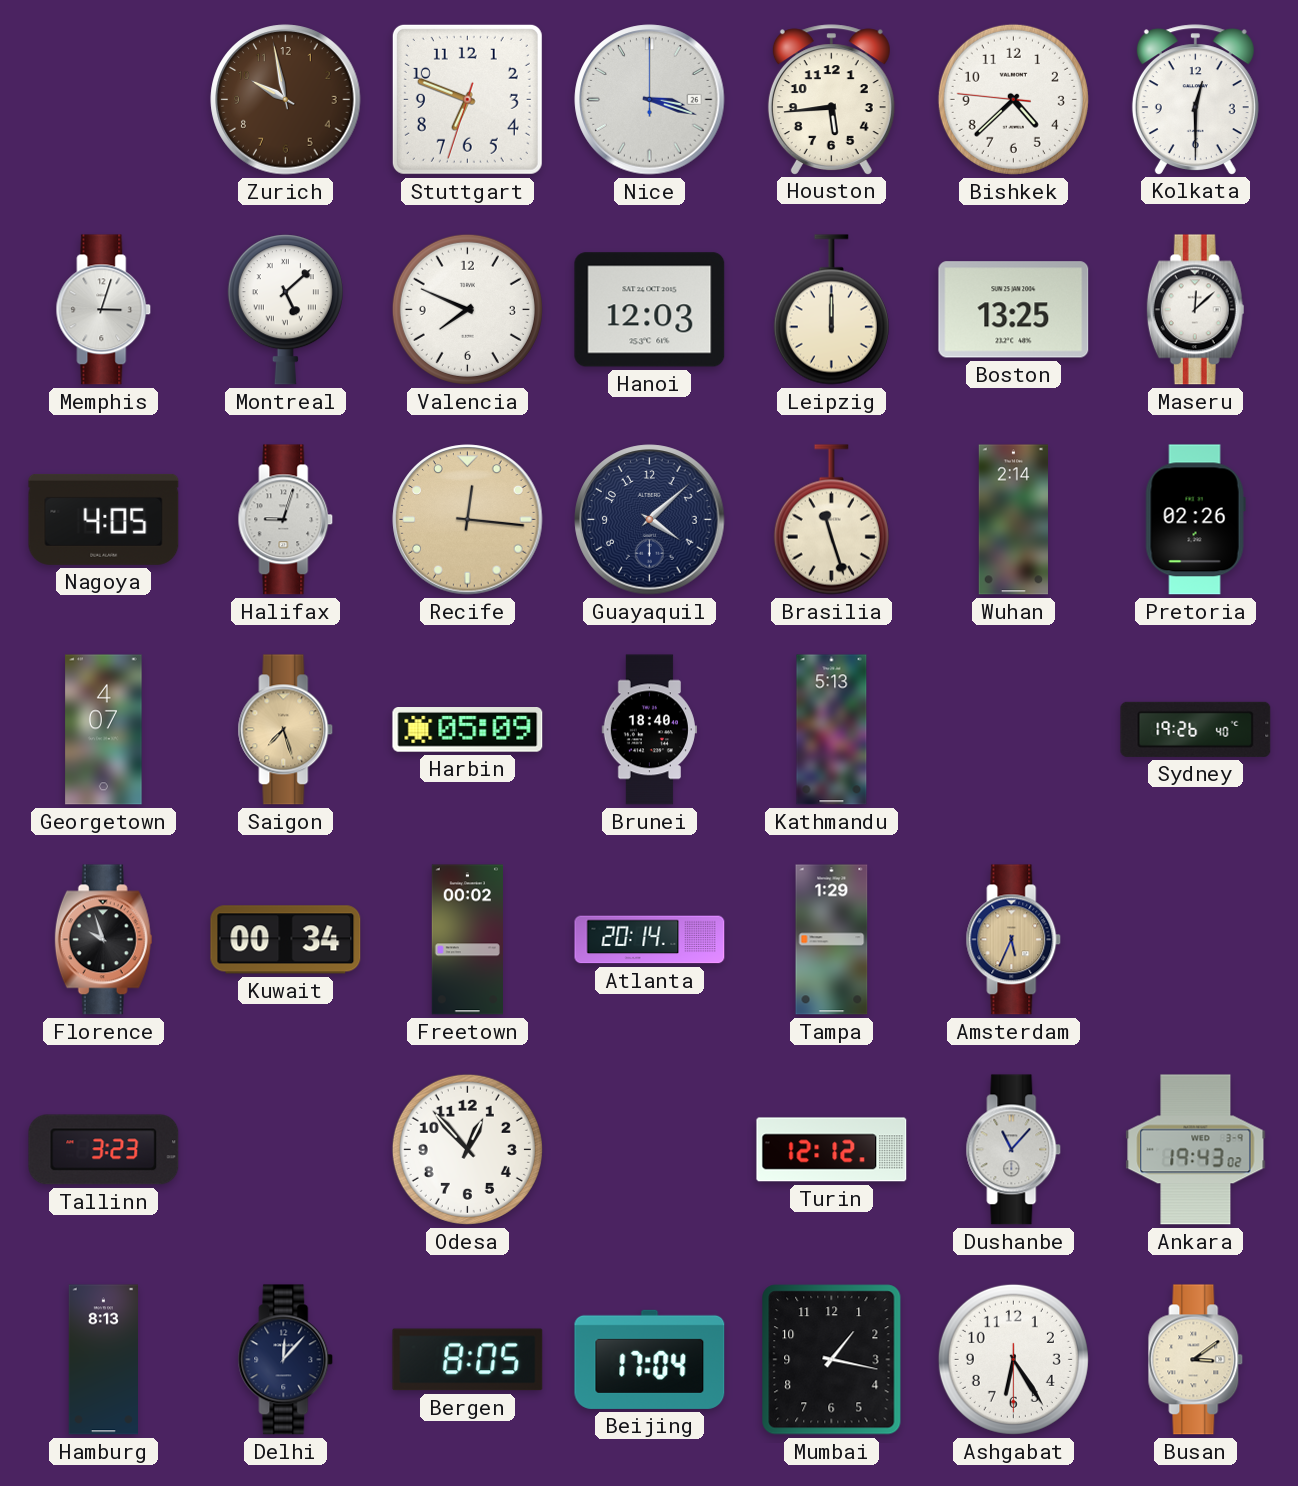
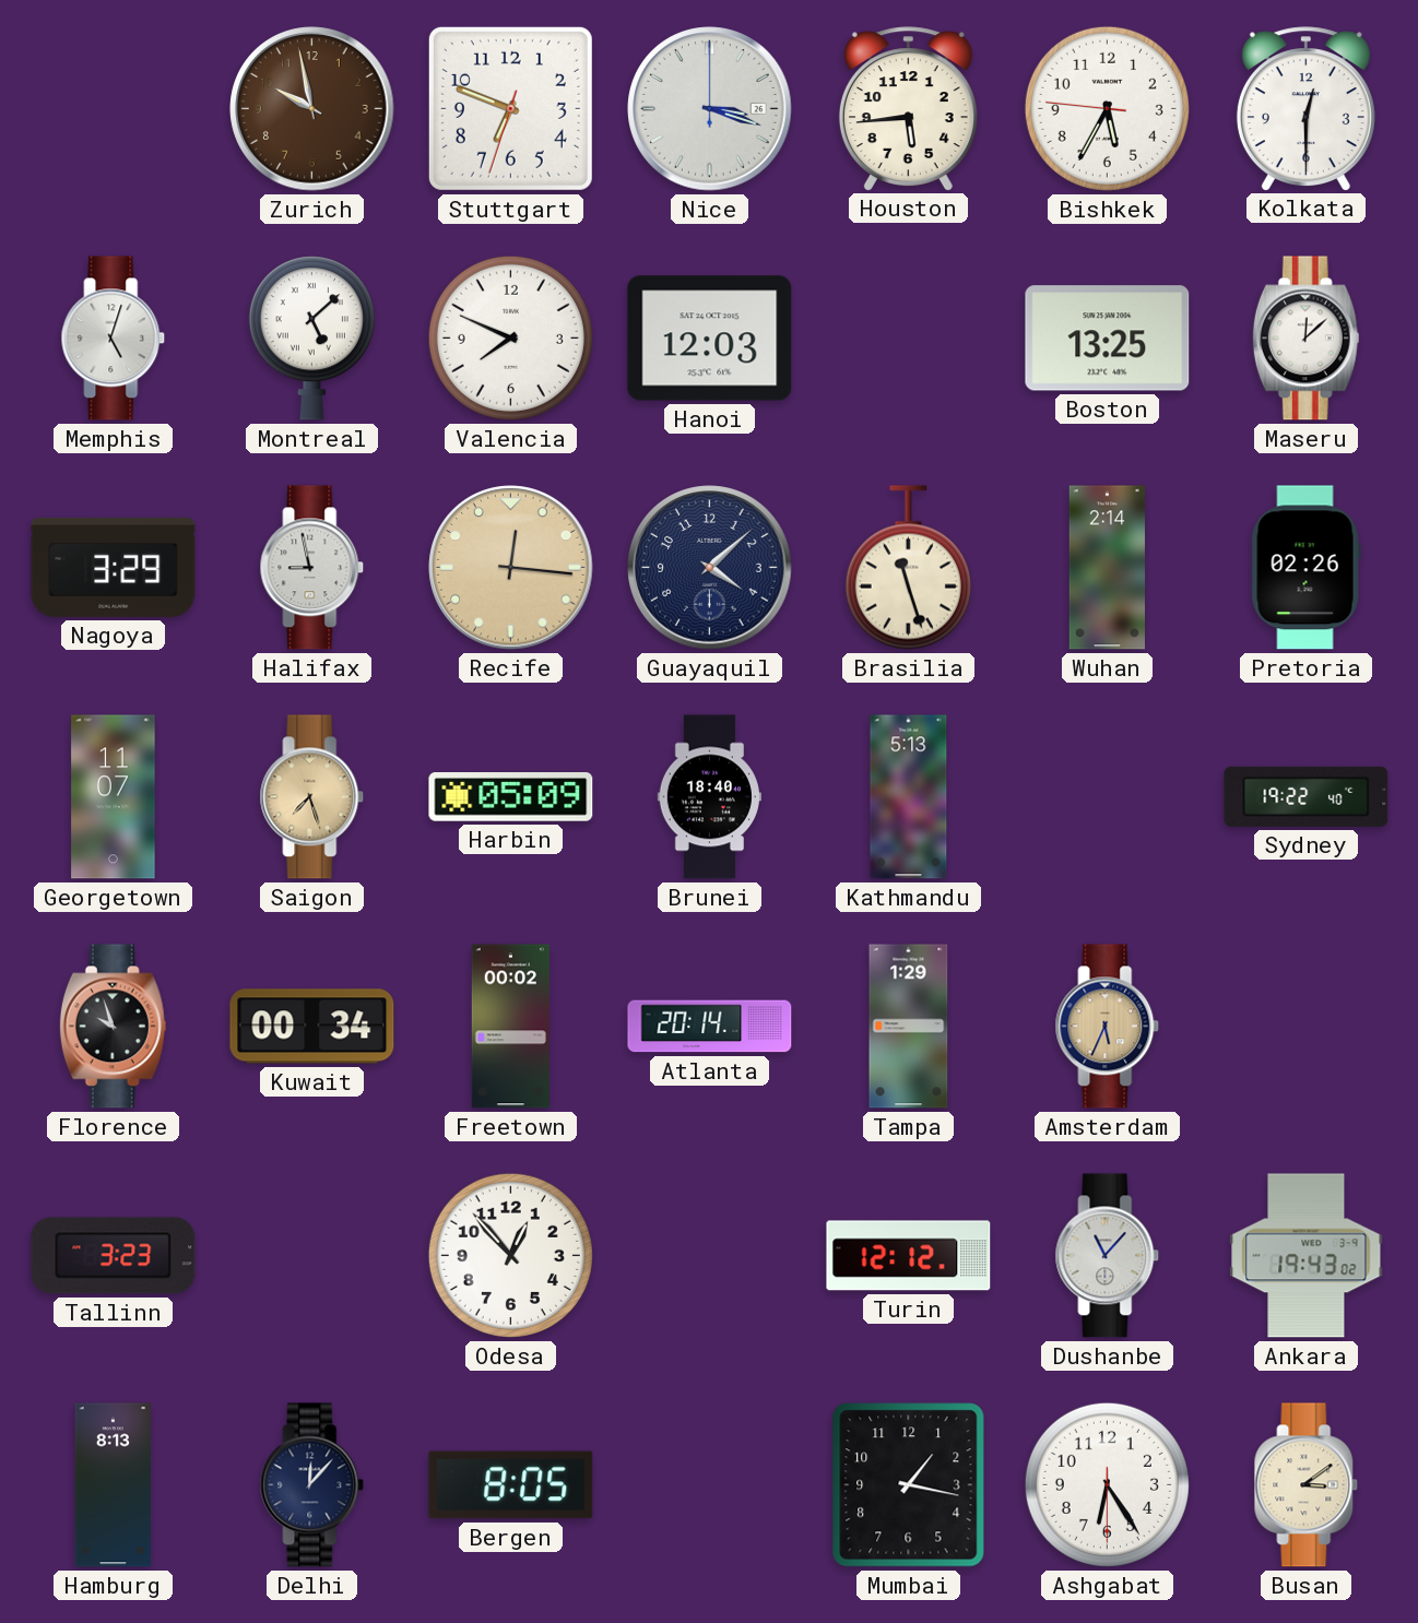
Bishkek: 4:37 -> 5:34
Memphis: 3:03 -> 5:03
Leipzig: 12:00 -> none
Nagoya: 4:05 -> 3:29
Halifax: 9:03 -> 8:58
Georgetown: 4:07 -> 11:07
Sydney: 19:26 -> 19:22
Beijing: 17:04 -> none
